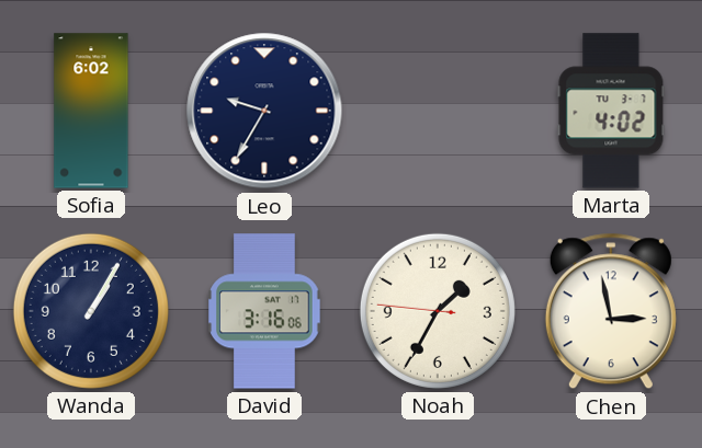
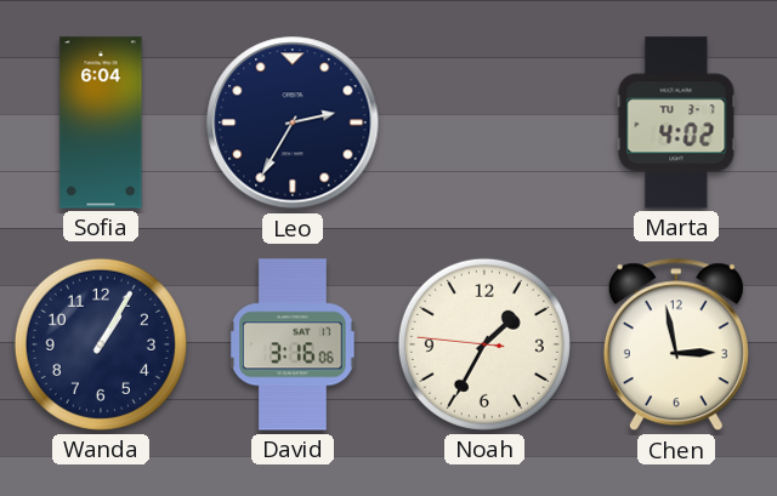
Sofia: 6:02 -> 6:04
Leo: 9:35 -> 2:35
